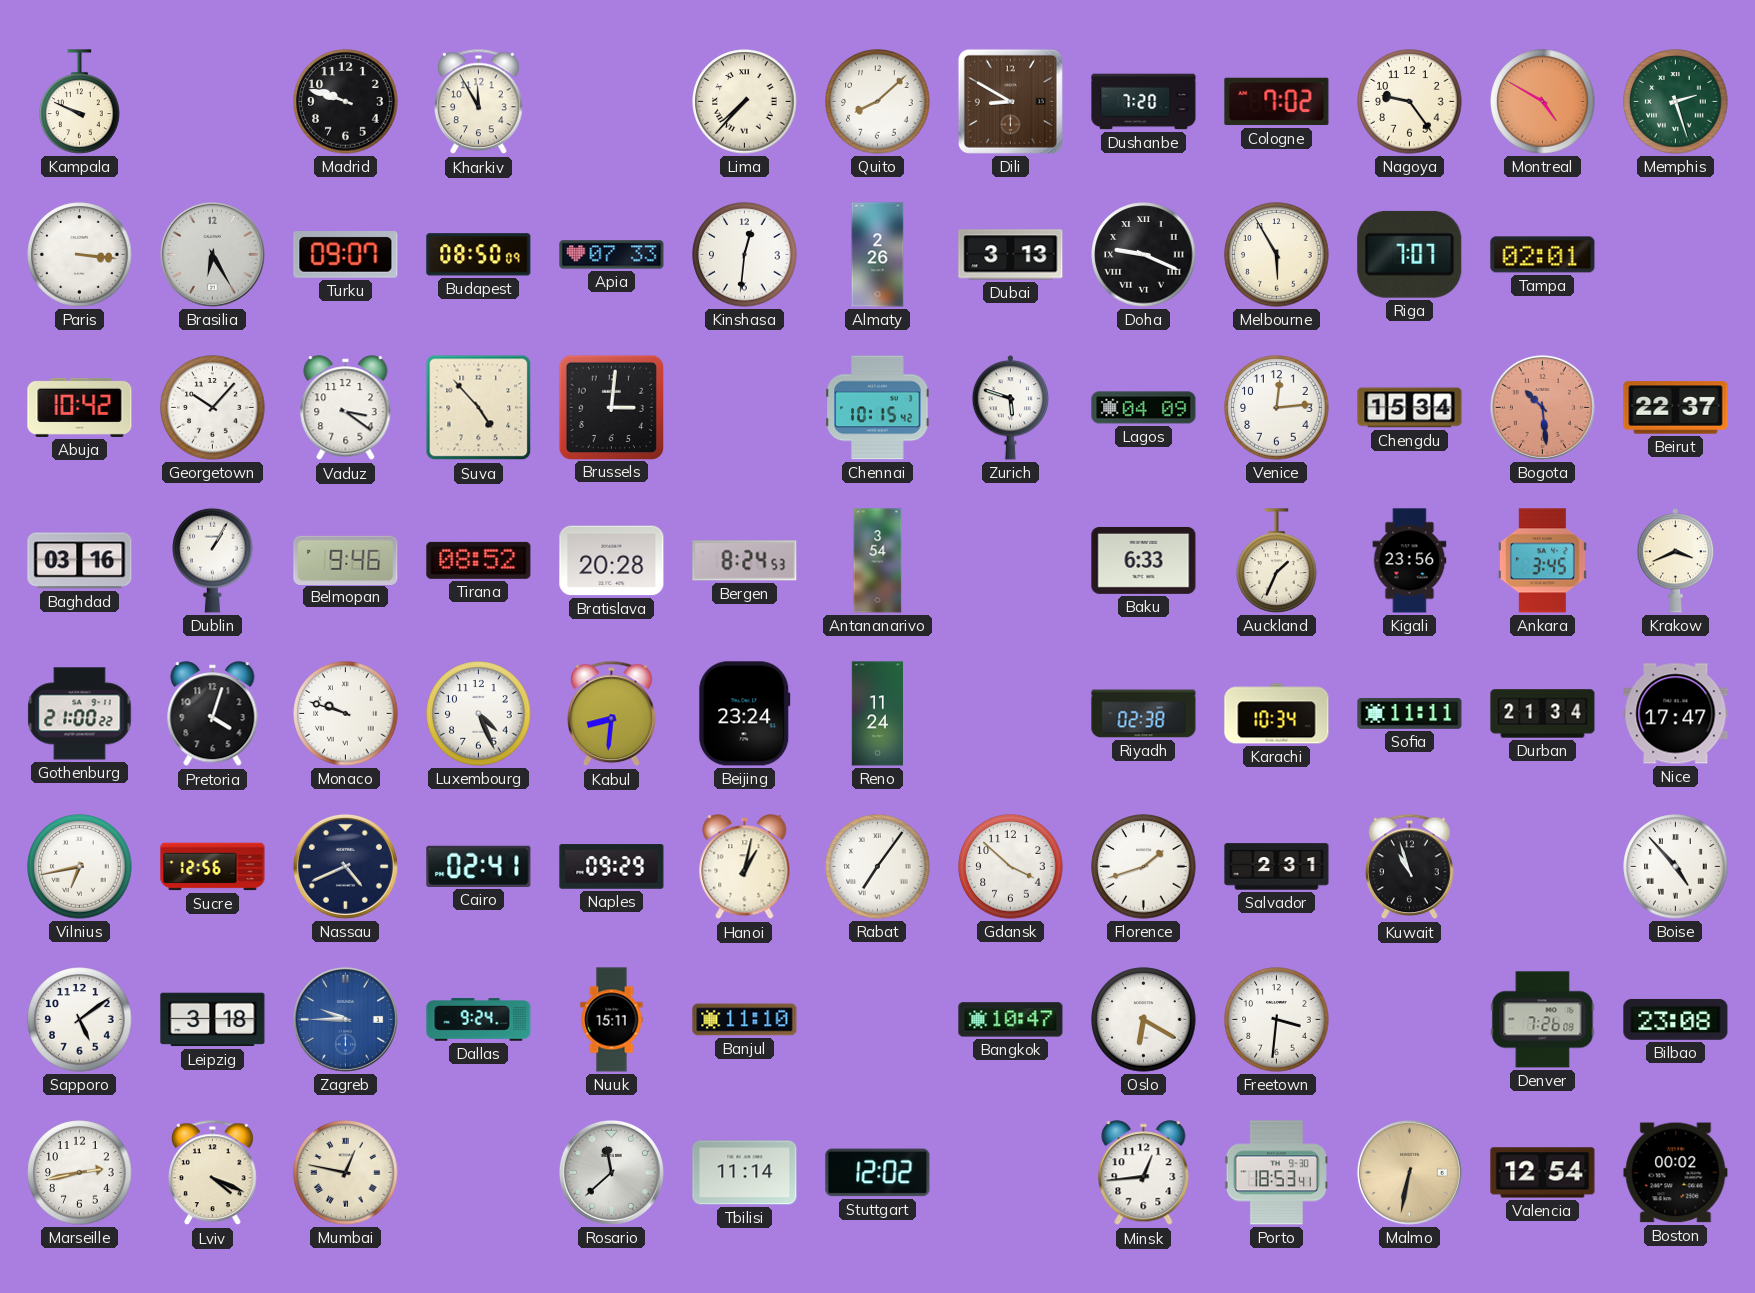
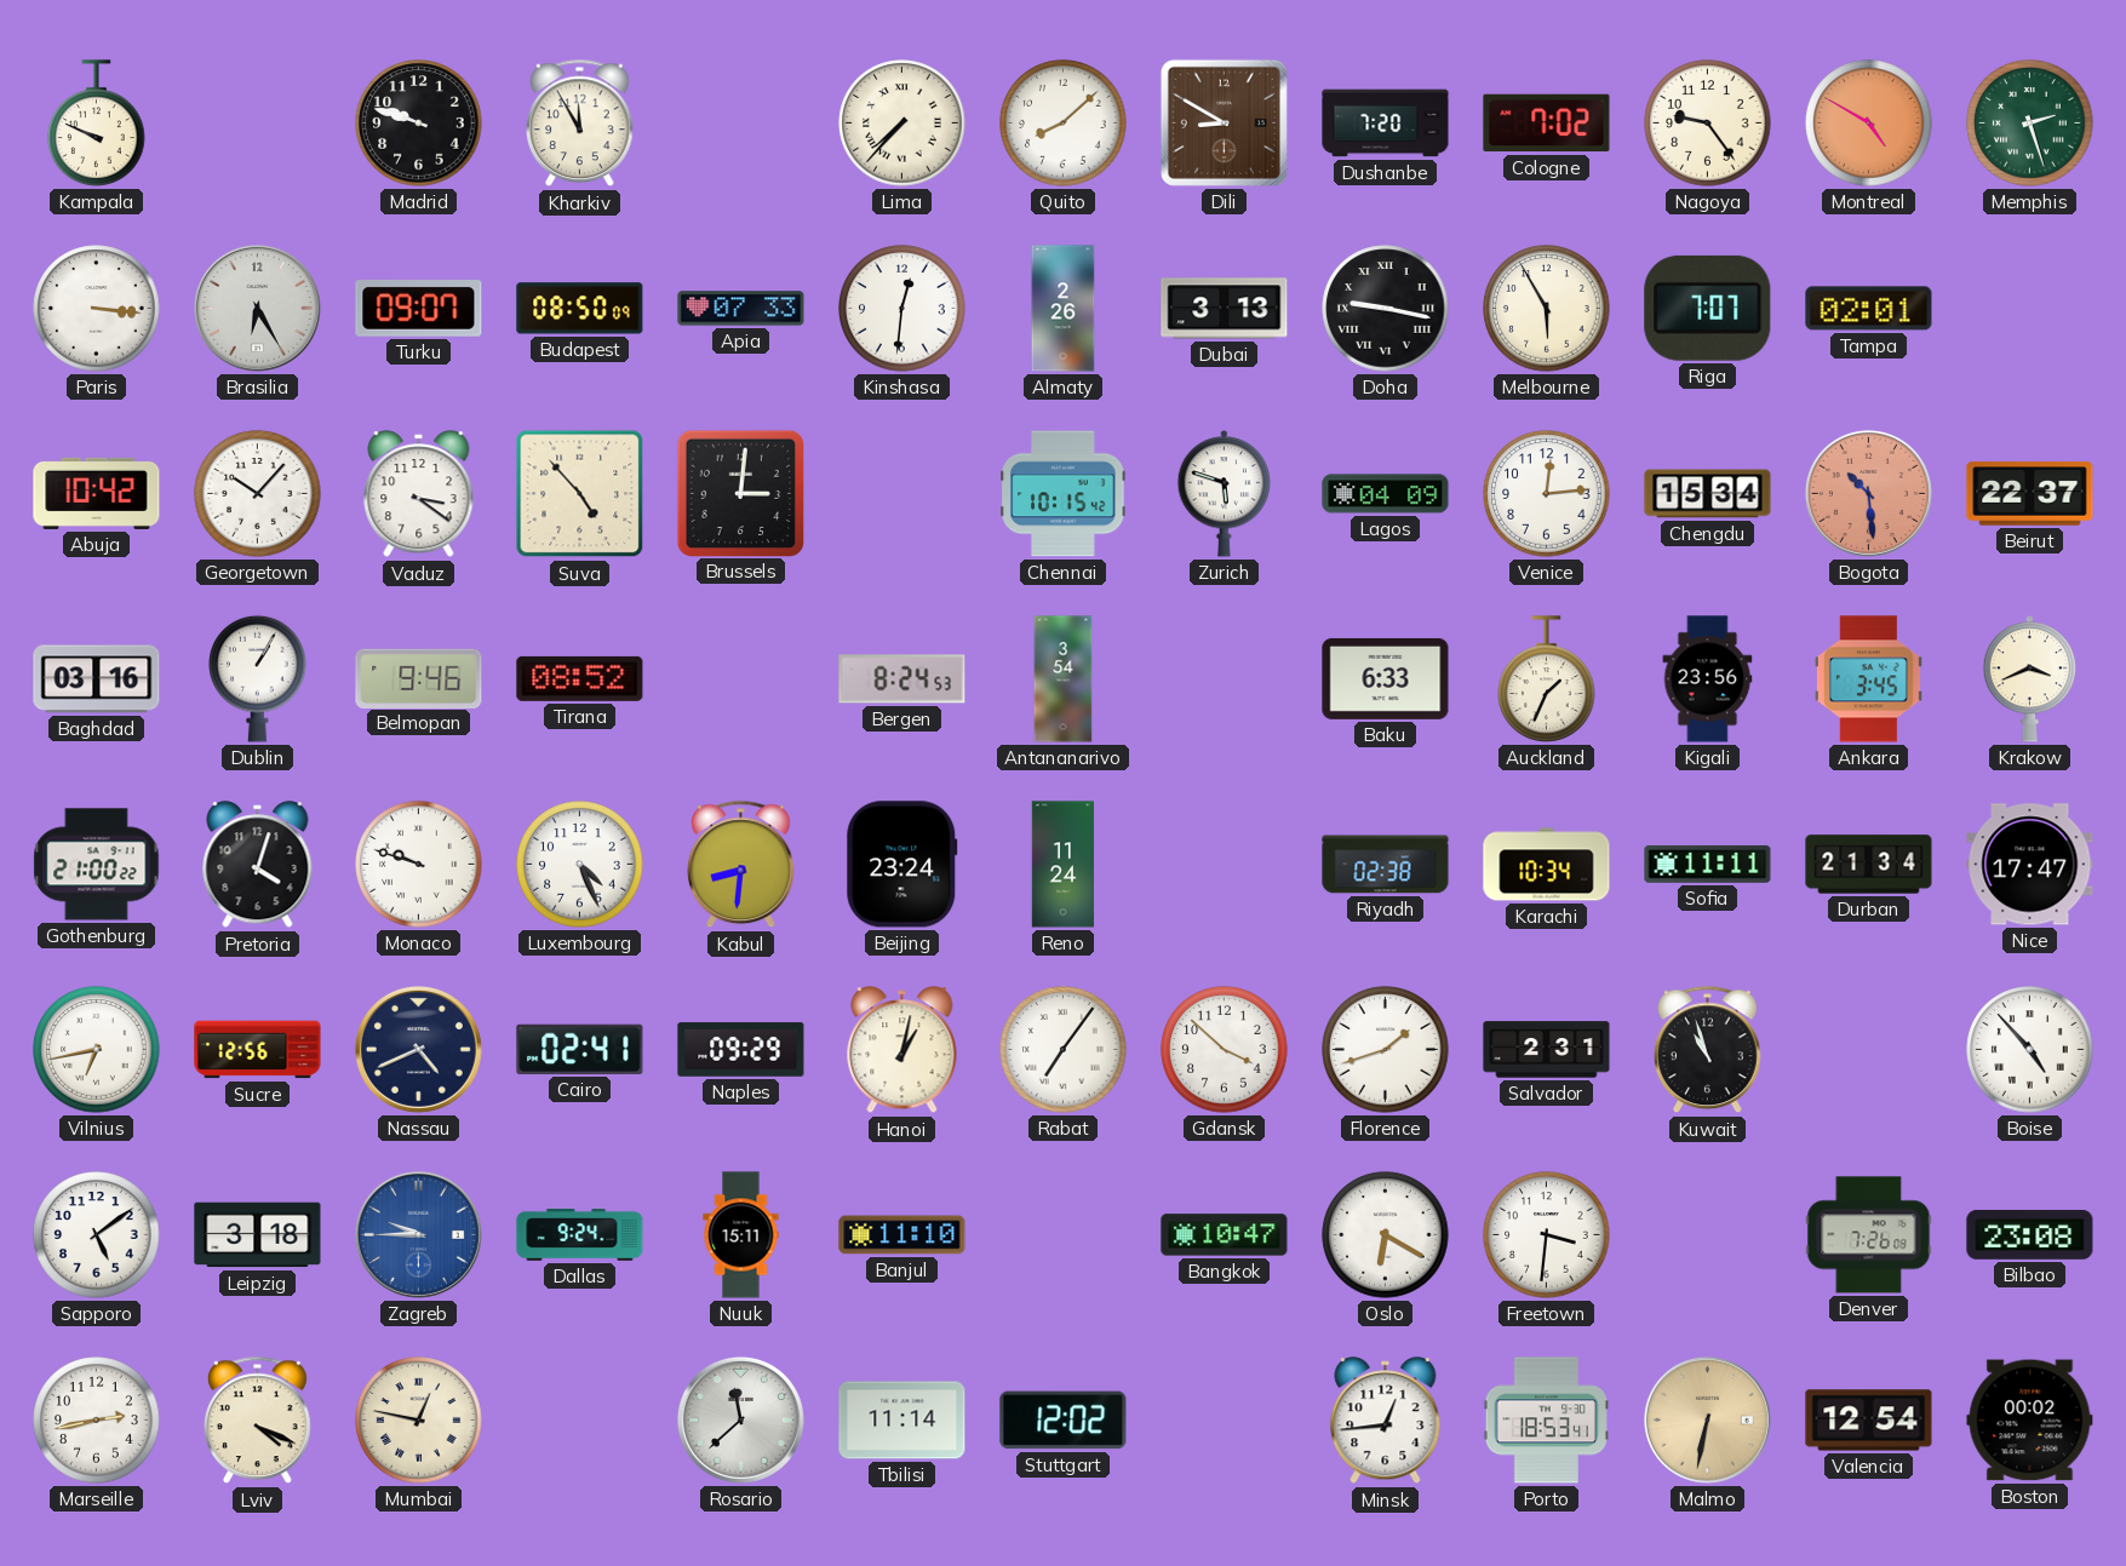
Doha: 9:19 -> 9:17
Bratislava: 20:28 -> none
